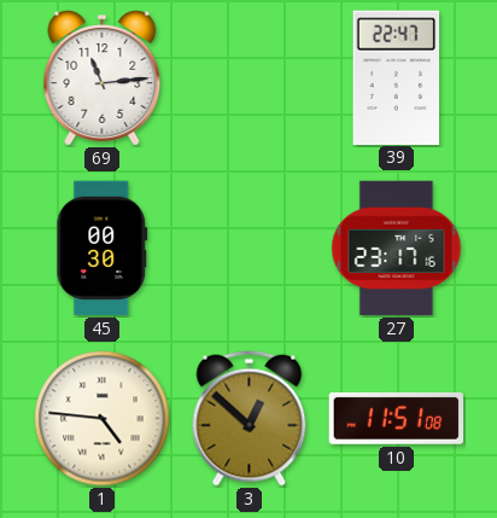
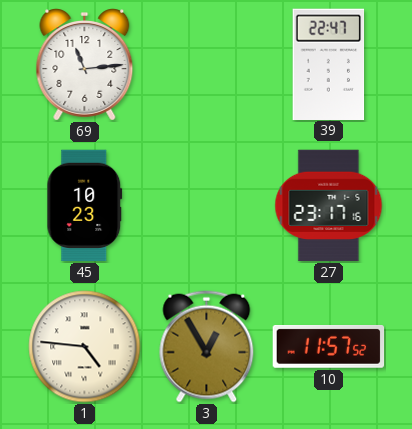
45: 00:30 -> 10:23
3: 12:52 -> 12:55
10: 11:51 -> 11:57
